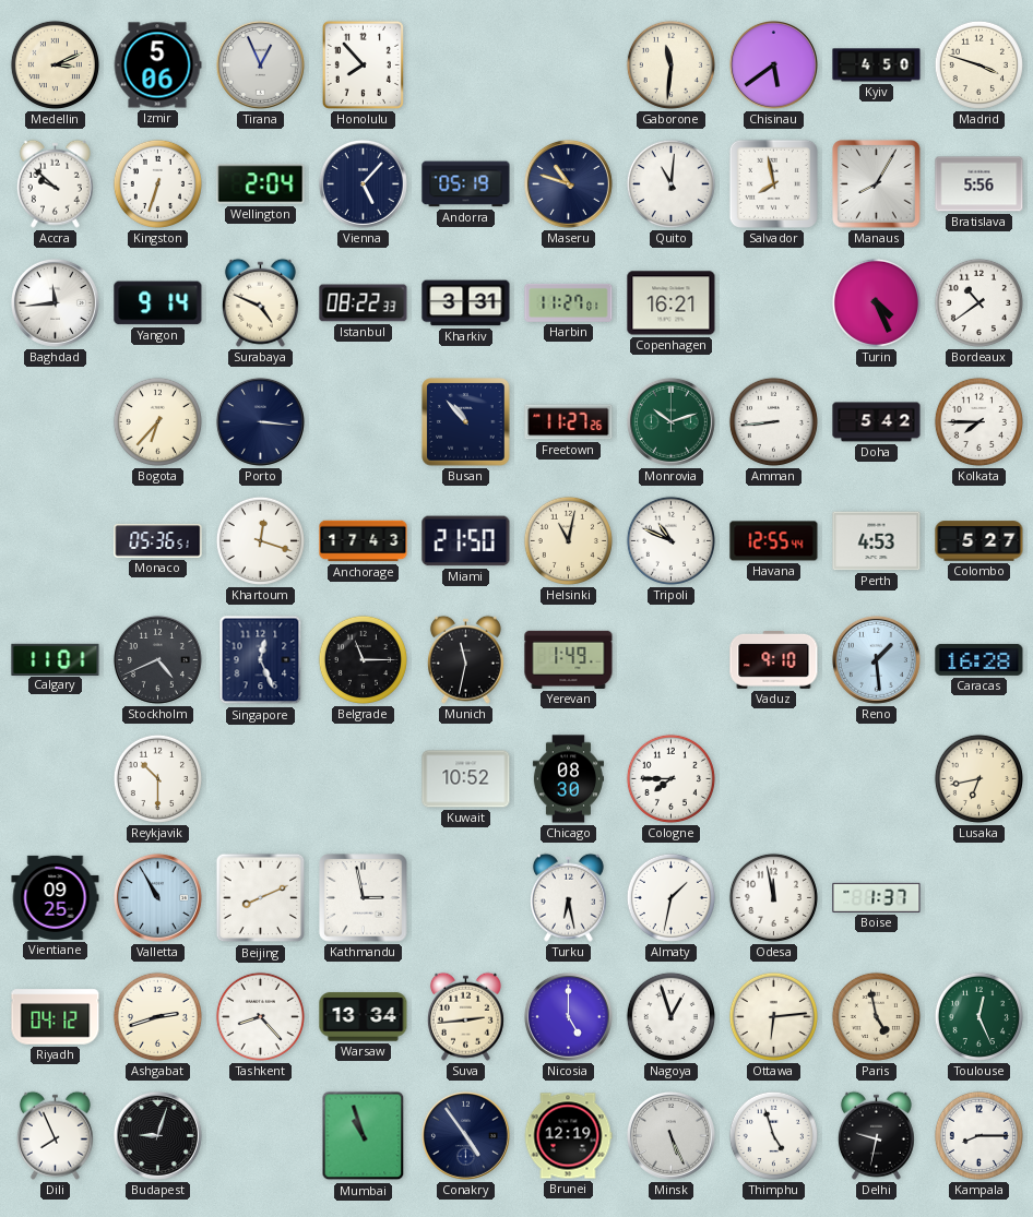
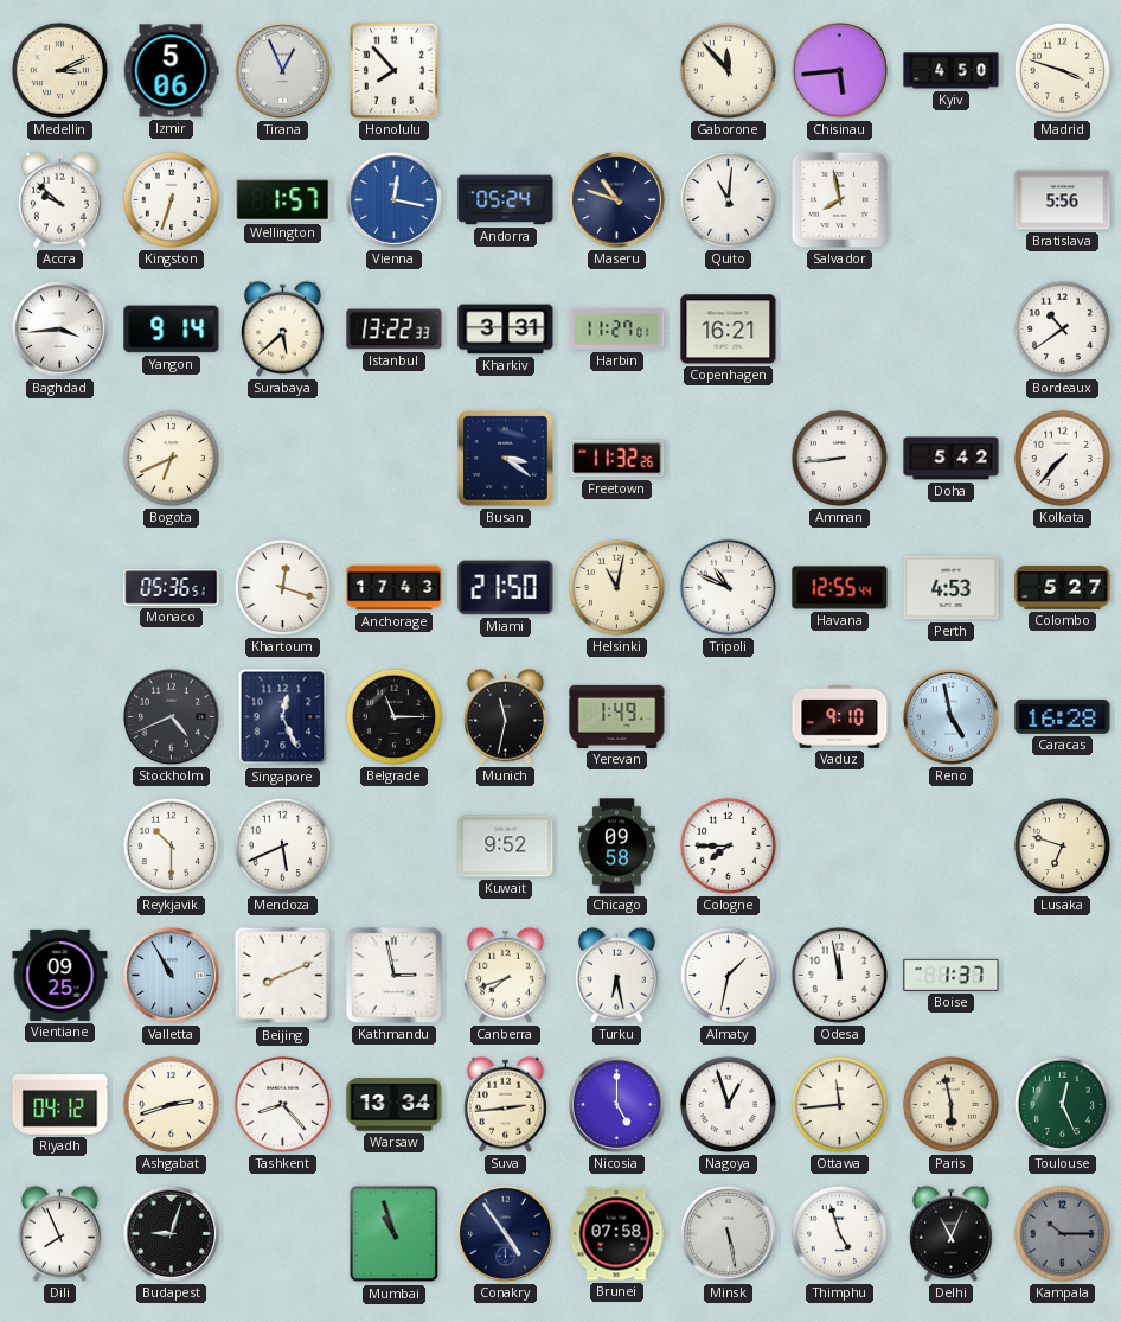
Gaborone: 11:31 -> 11:53
Chisinau: 5:39 -> 5:44
Wellington: 2:04 -> 1:57
Vienna: 5:07 -> 12:17
Vienna dial: navy -> blue
Andorra: 05:19 -> 05:24
Manaus: 8:05 -> none
Baghdad: 11:44 -> 3:44
Surabaya: 4:49 -> 5:38
Istanbul: 08:22 -> 13:22
Turin: 4:26 -> none
Bogota: 6:37 -> 6:41
Porto: 3:16 -> none
Busan: 10:53 -> 3:21
Freetown: 11:27 -> 11:32
Monrovia: 10:12 -> none
Kolkata: 7:45 -> 7:37
Calgary: 11:01 -> none
Reno: 1:29 -> 4:58
Mendoza: none -> 5:41
Kuwait: 10:52 -> 9:52
Chicago: 08:30 -> 09:58
Lusaka: 6:43 -> 6:48
Canberra: none -> 7:42
Ottawa: 6:14 -> 11:44
Paris: 4:58 -> 5:58
Brunei: 12:19 -> 07:58
Minsk: 5:26 -> 5:28
Delhi: 9:32 -> 11:04
Kampala: 8:15 -> 10:15
Kampala dial: white -> grey
